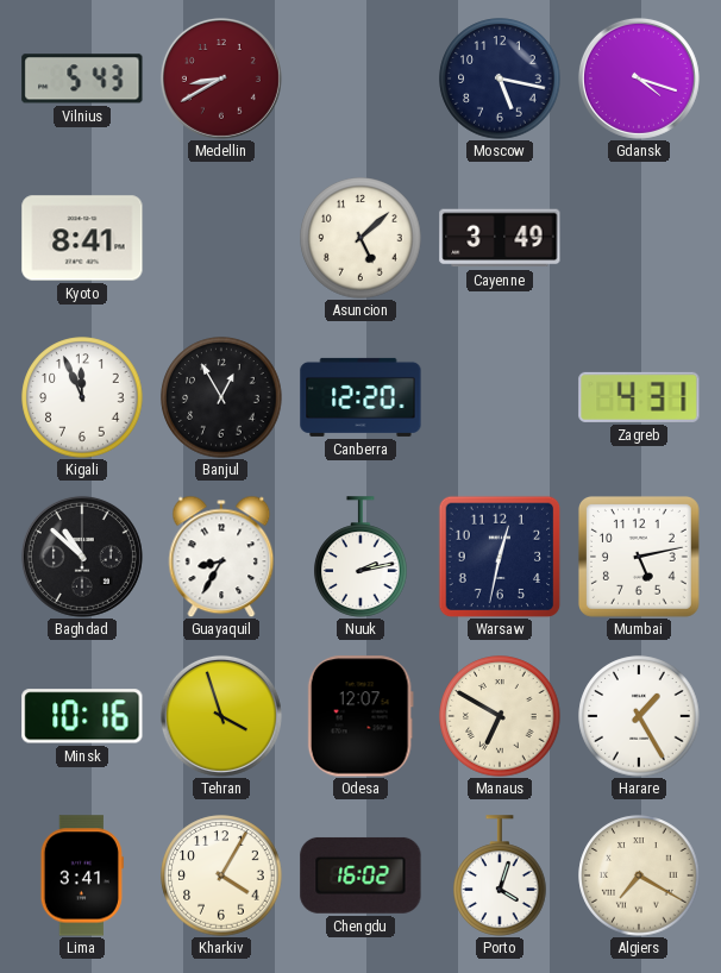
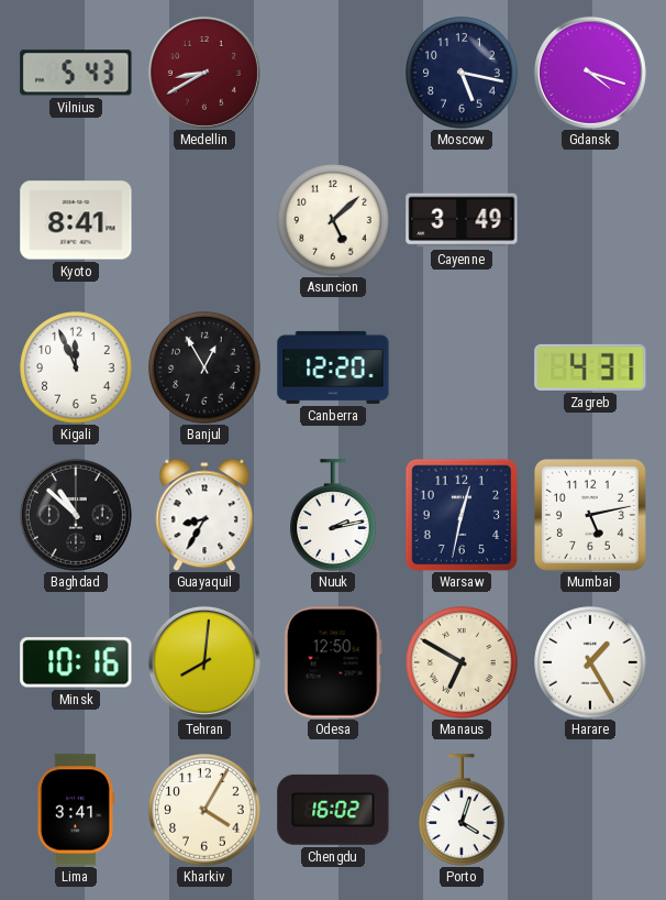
Tehran: 3:57 -> 8:01
Odesa: 12:07 -> 12:50
Algiers: 7:20 -> none
